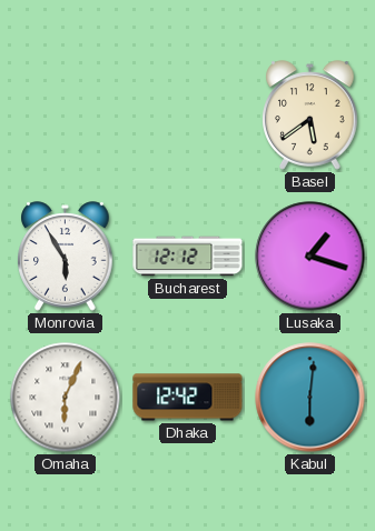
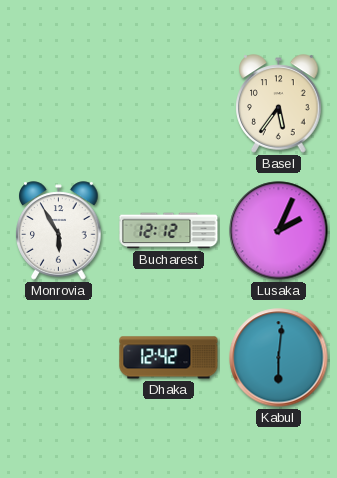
Basel: 5:39 -> 5:36
Lusaka: 1:18 -> 2:04
Omaha: 6:04 -> none
